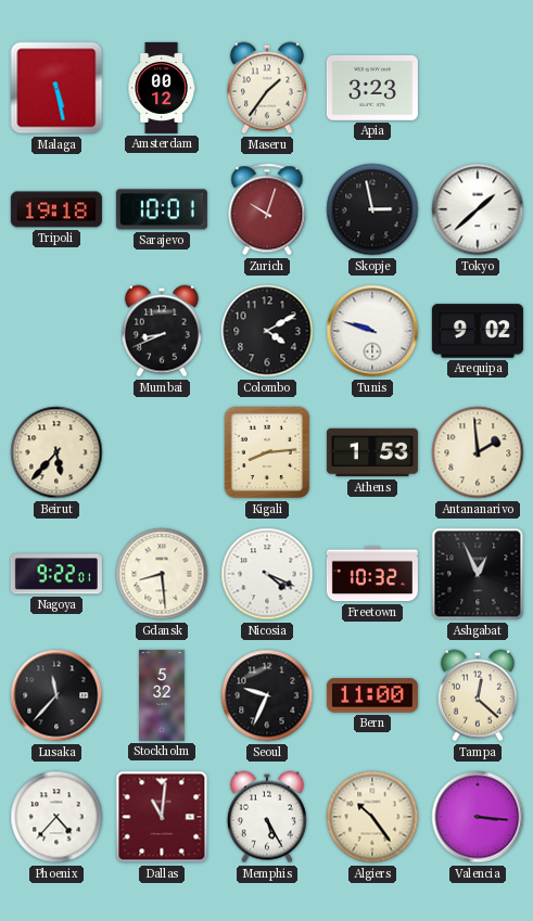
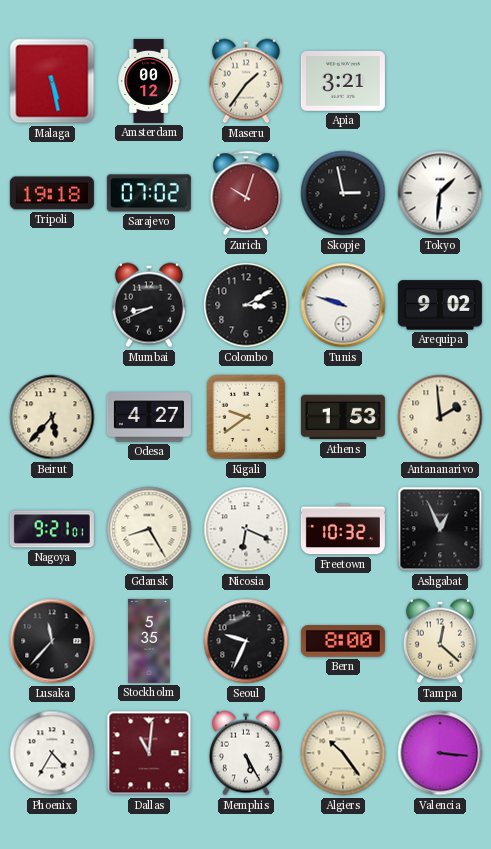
Apia: 3:23 -> 3:21
Sarajevo: 10:01 -> 07:02
Tokyo: 1:38 -> 1:31
Colombo: 4:10 -> 3:10
Odesa: none -> 4:27
Kigali: 8:14 -> 9:39
Nagoya: 9:22 -> 9:21
Gdansk: 8:29 -> 8:25
Nicosia: 4:19 -> 6:19
Stockholm: 5:32 -> 5:35
Bern: 11:00 -> 8:00
Phoenix: 4:37 -> 4:35
